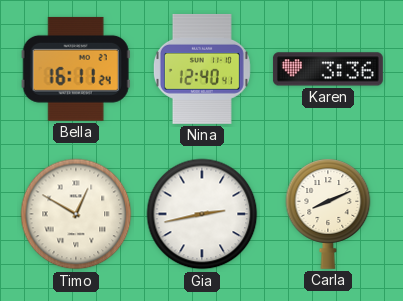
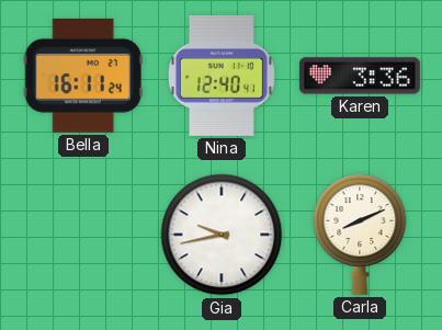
Timo: 12:50 -> none
Gia: 2:43 -> 9:43
